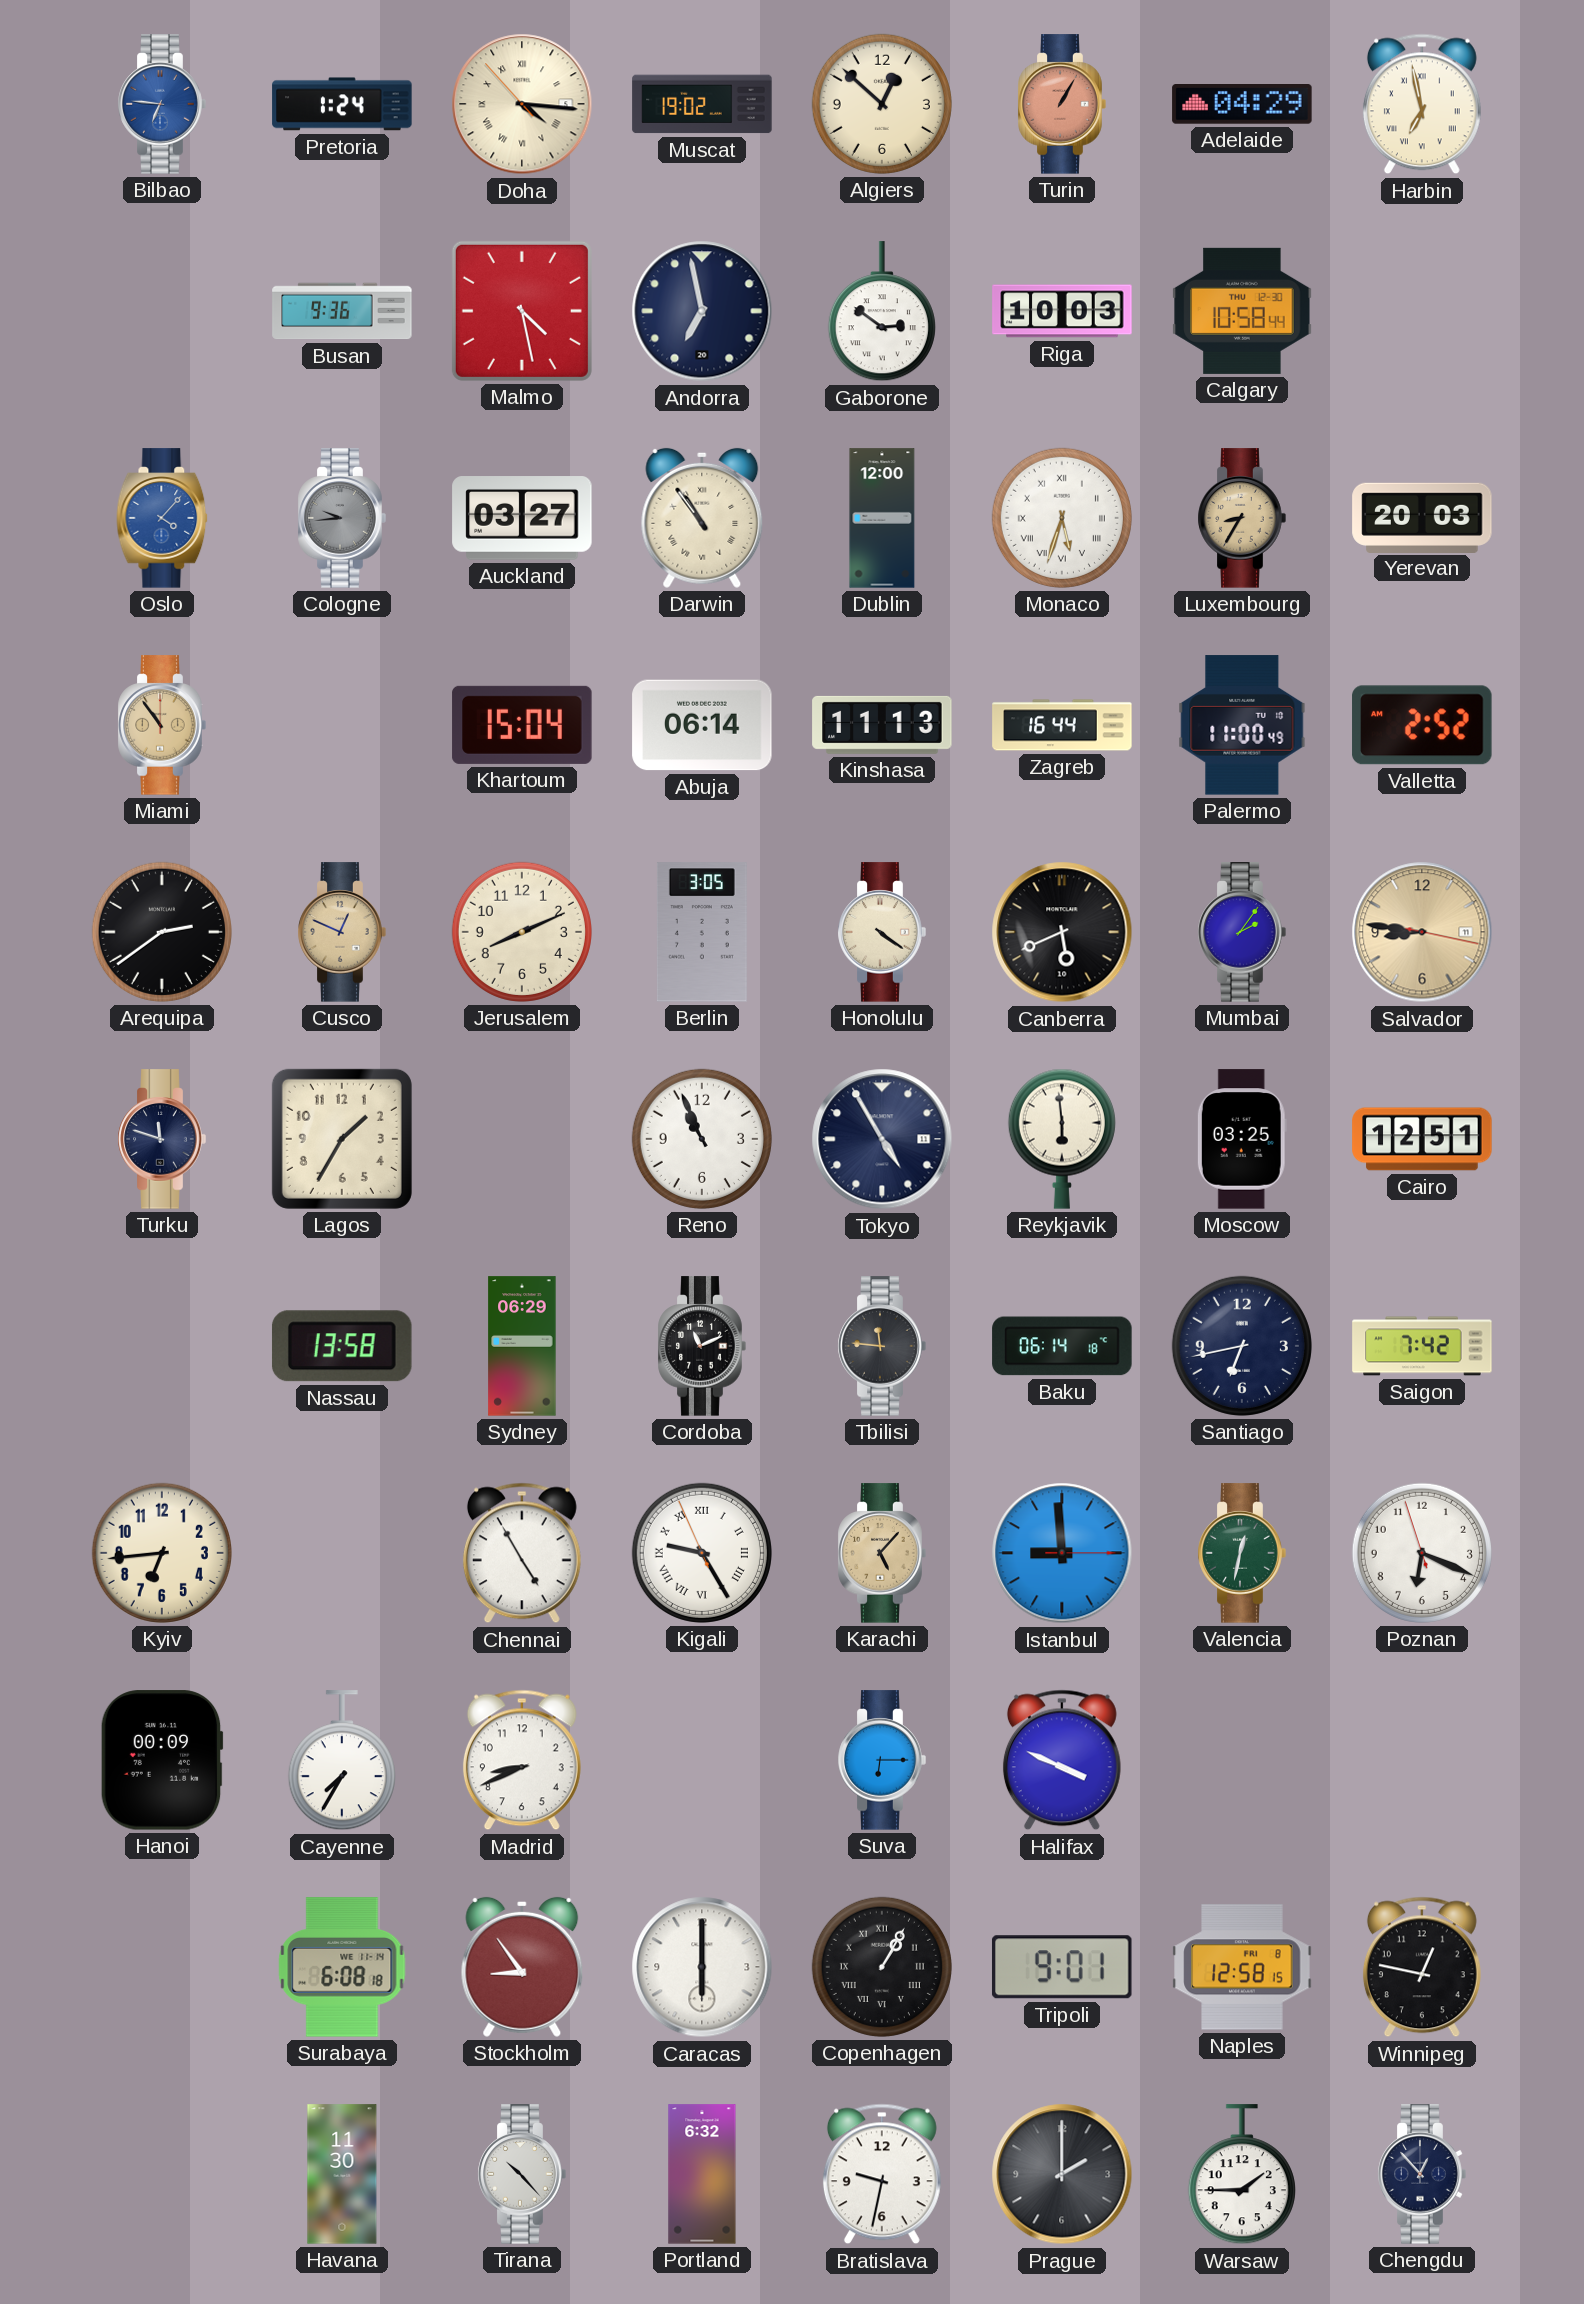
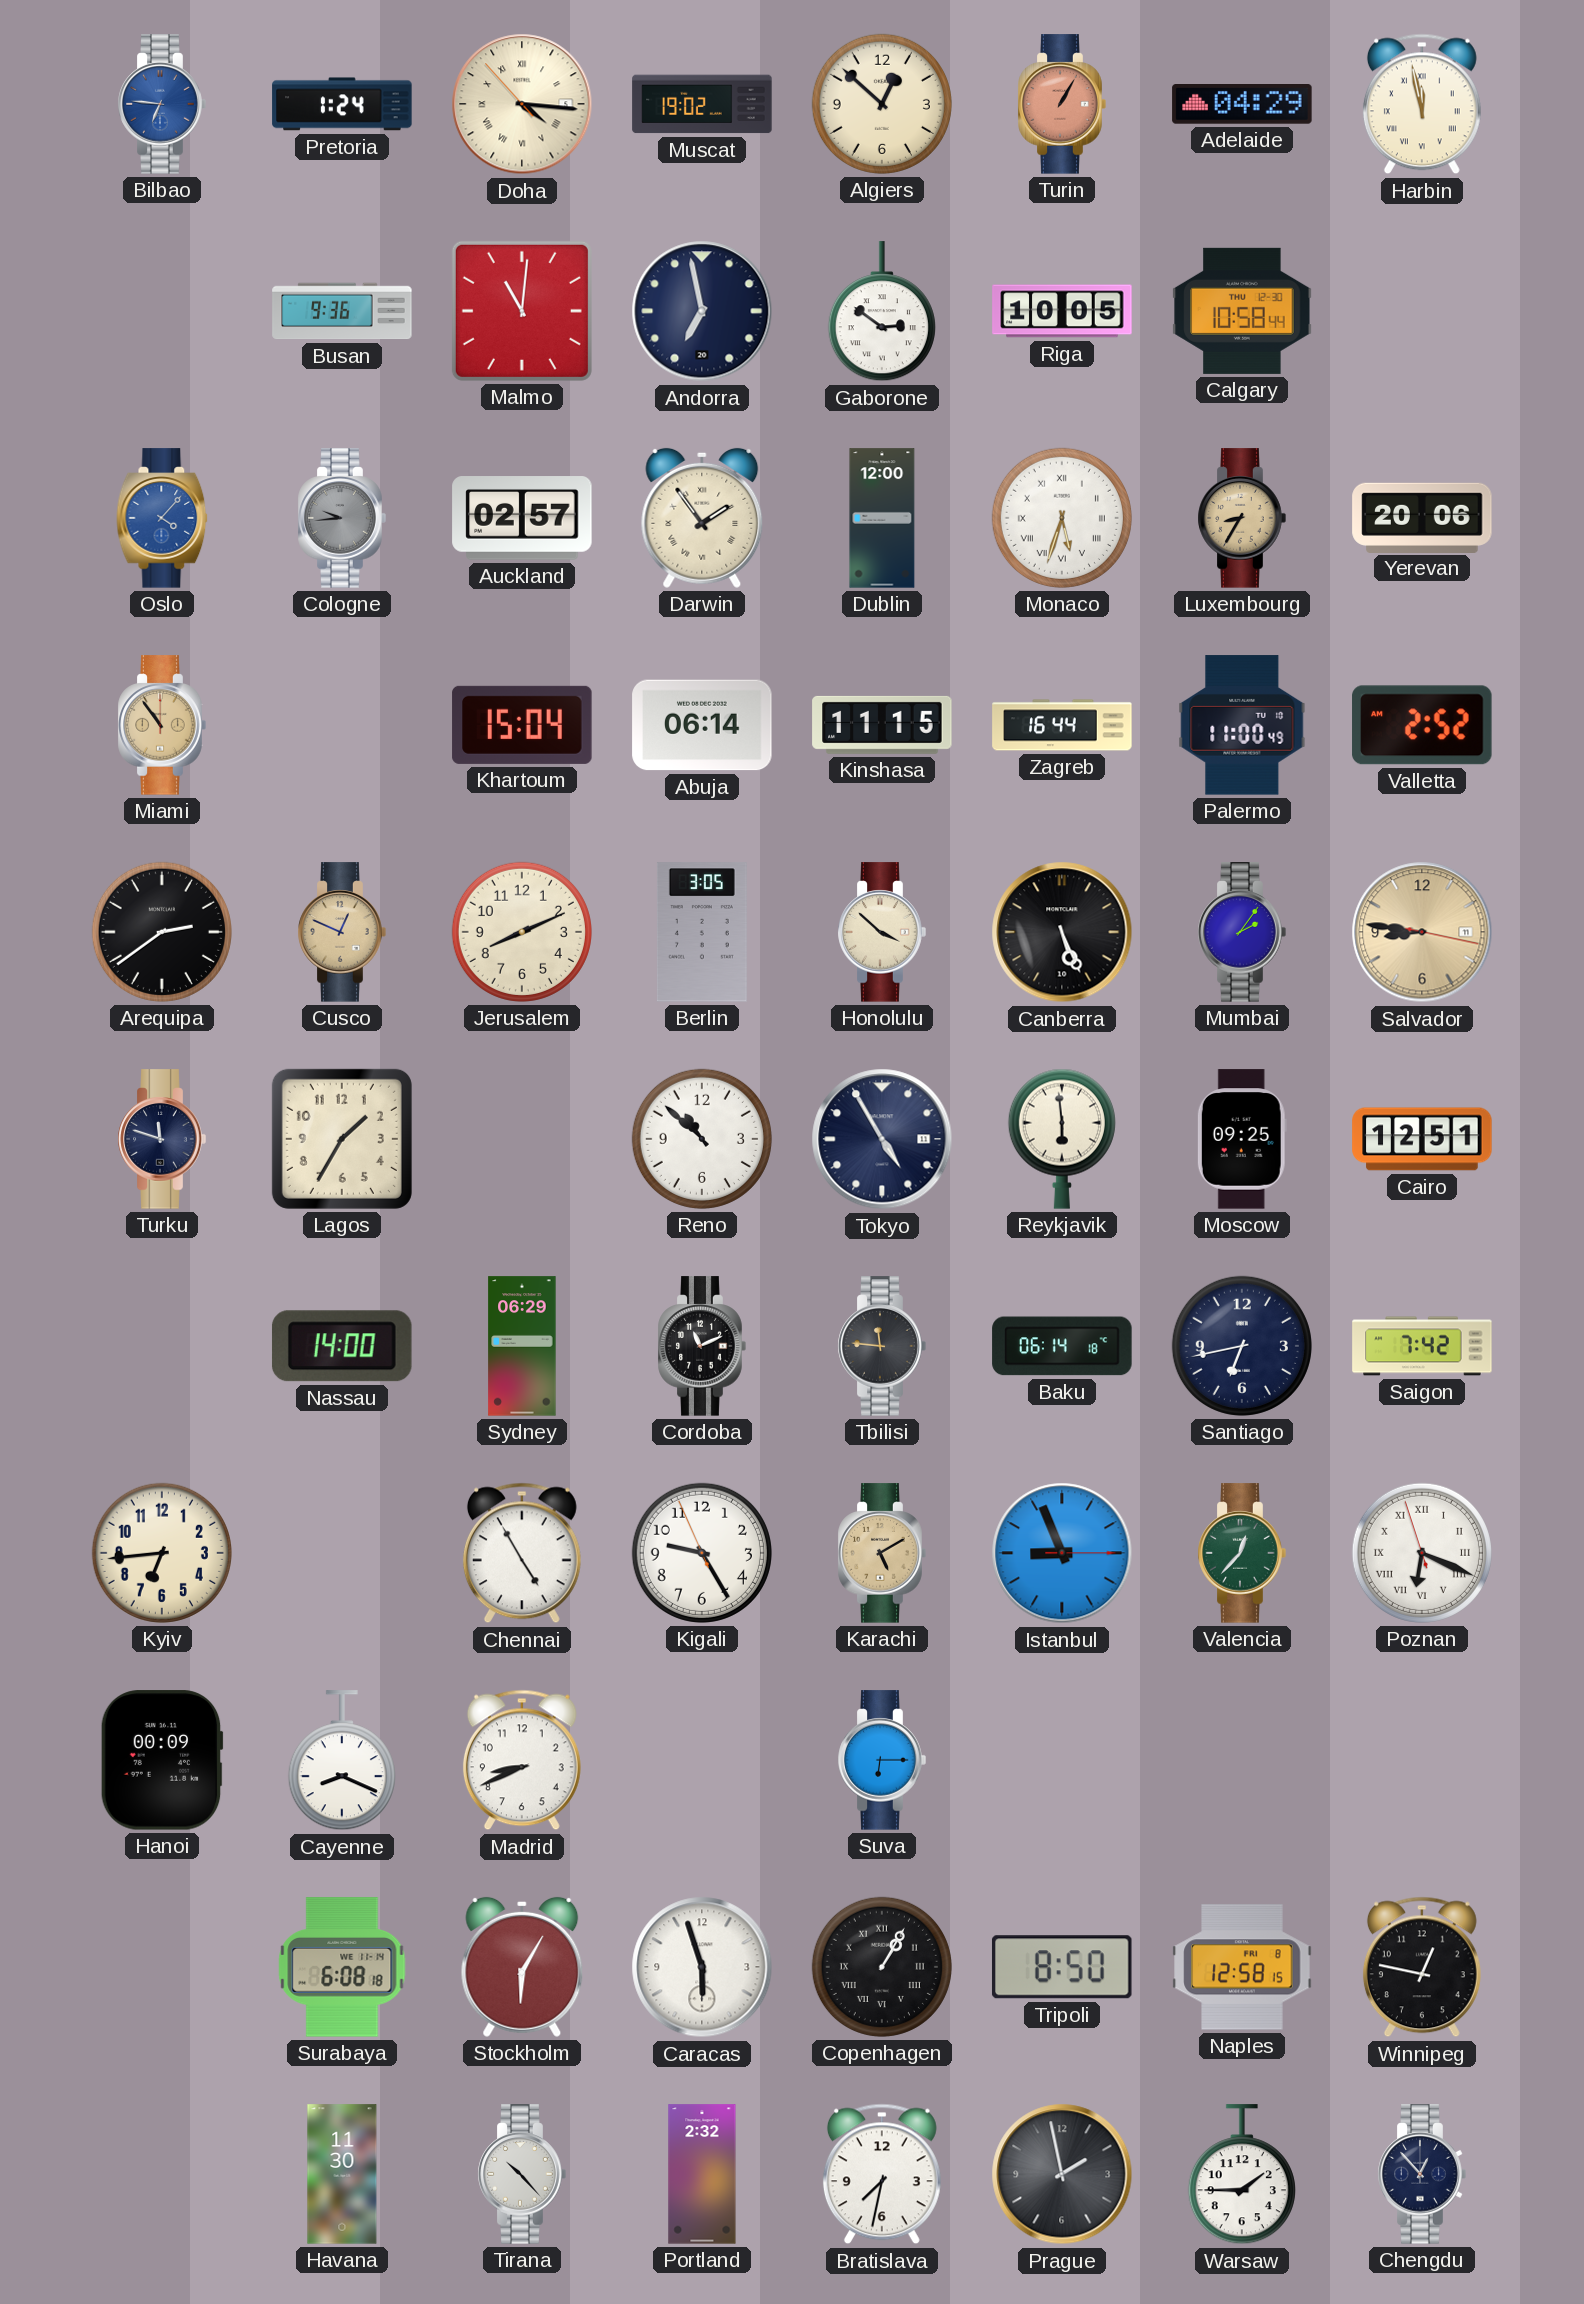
Harbin: 6:58 -> 11:58
Malmo: 4:28 -> 11:01
Riga: 10:03 -> 10:05
Auckland: 03:27 -> 02:57
Darwin: 10:54 -> 1:54
Yerevan: 20:03 -> 20:06
Kinshasa: 11:13 -> 11:15
Honolulu: 4:21 -> 3:52
Canberra: 5:41 -> 5:26
Reno: 10:56 -> 10:52
Moscow: 03:25 -> 09:25
Nassau: 13:58 -> 14:00
Kigali numerals: Roman -> Arabic
Karachi: 5:07 -> 5:10
Istanbul: 8:59 -> 8:56
Valencia: 12:32 -> 12:37
Poznan numerals: Arabic -> Roman
Cayenne: 7:35 -> 8:19
Halifax: 3:49 -> none
Stockholm: 8:54 -> 6:05
Caracas: 6:00 -> 5:57
Tripoli: 9:01 -> 8:50
Portland: 6:32 -> 2:32
Bratislava: 9:32 -> 7:32
Prague: 2:00 -> 1:58
